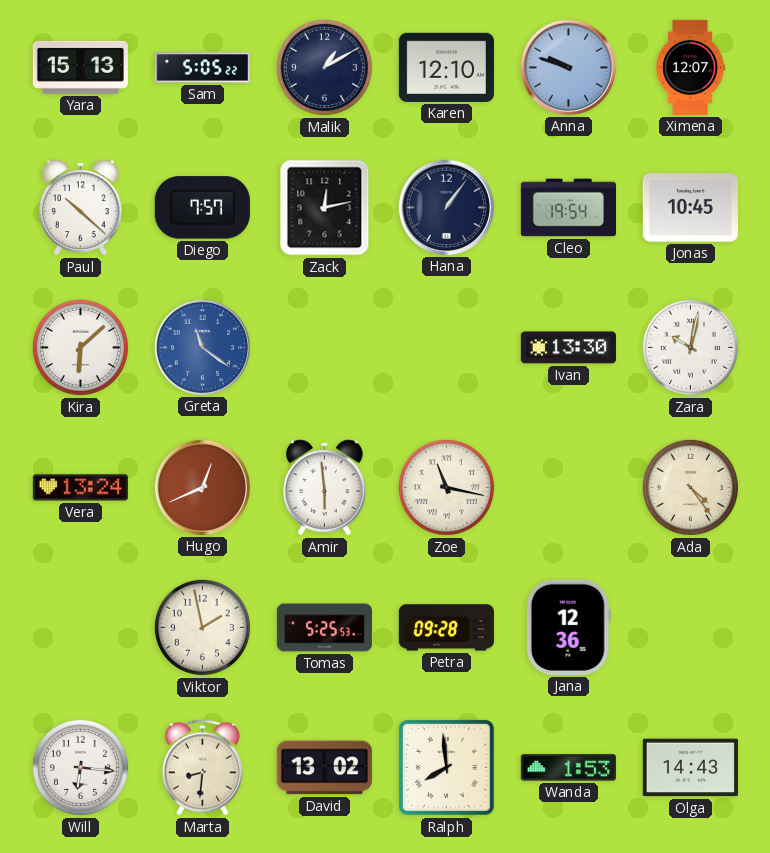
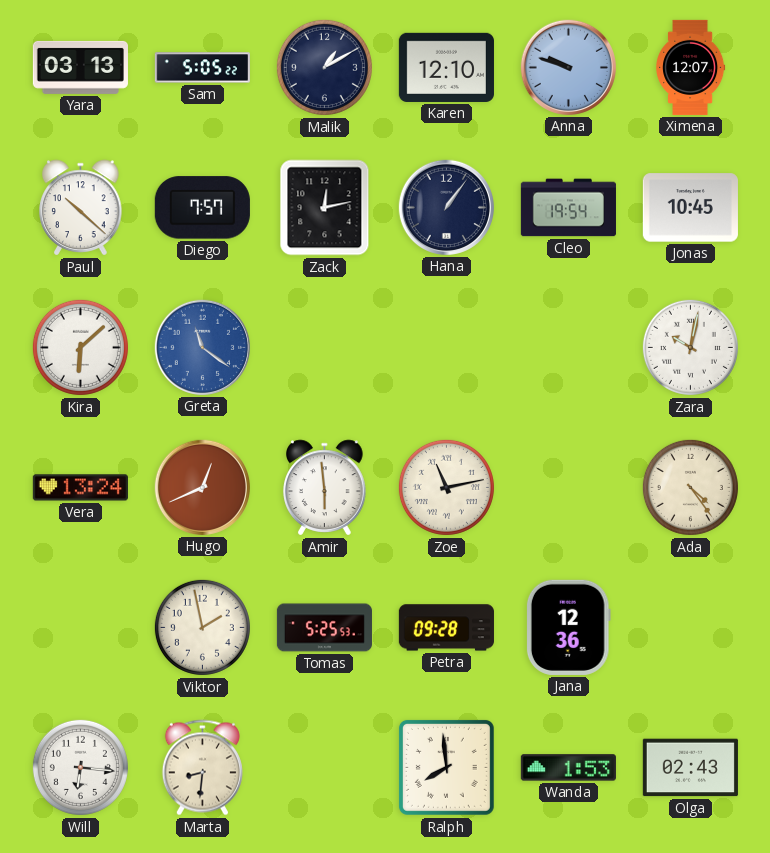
Yara: 15:13 -> 03:13
Ivan: 13:30 -> none
Zoe: 11:17 -> 11:13
David: 13:02 -> none
Olga: 14:43 -> 02:43
